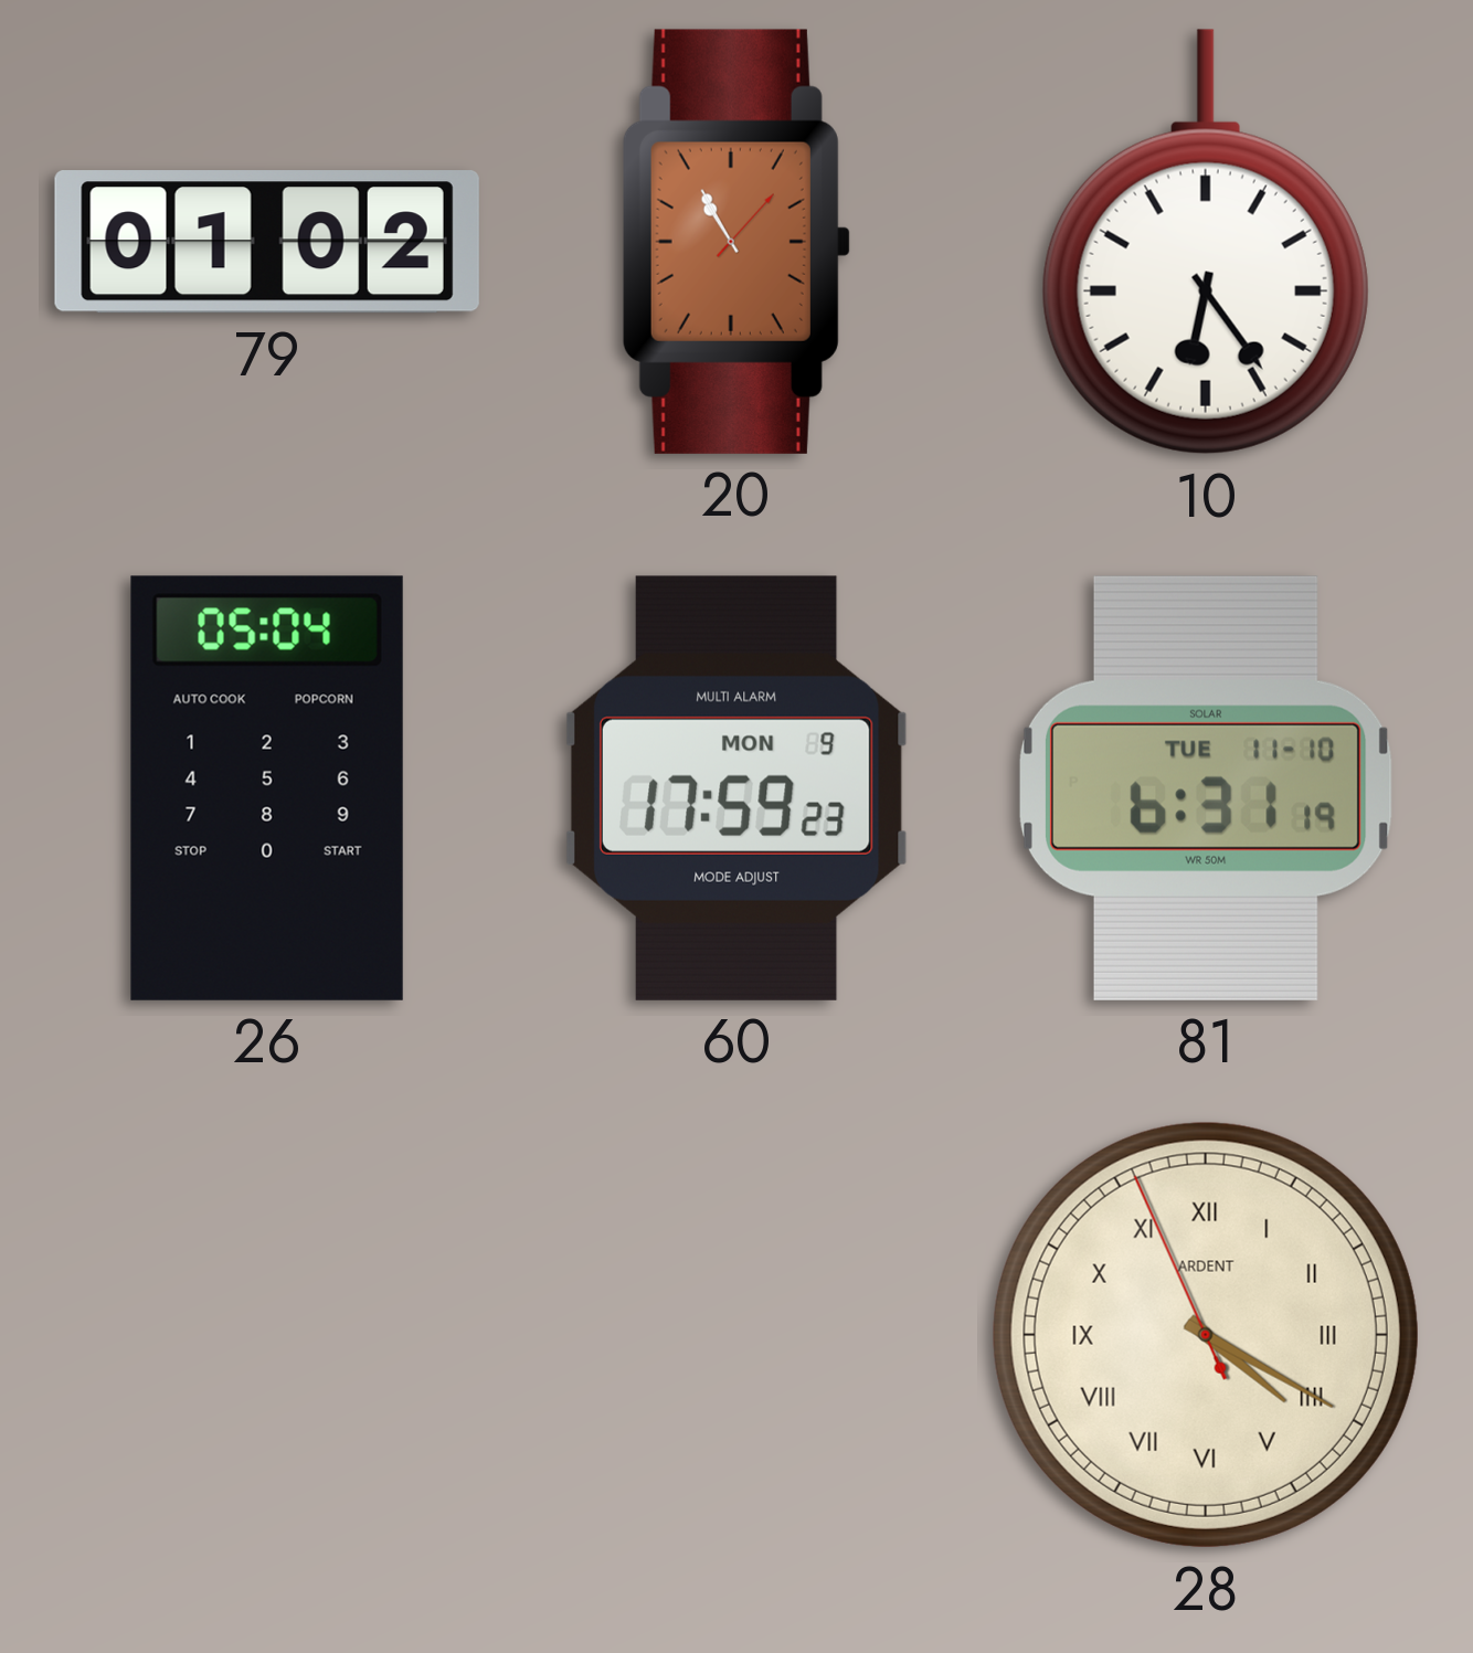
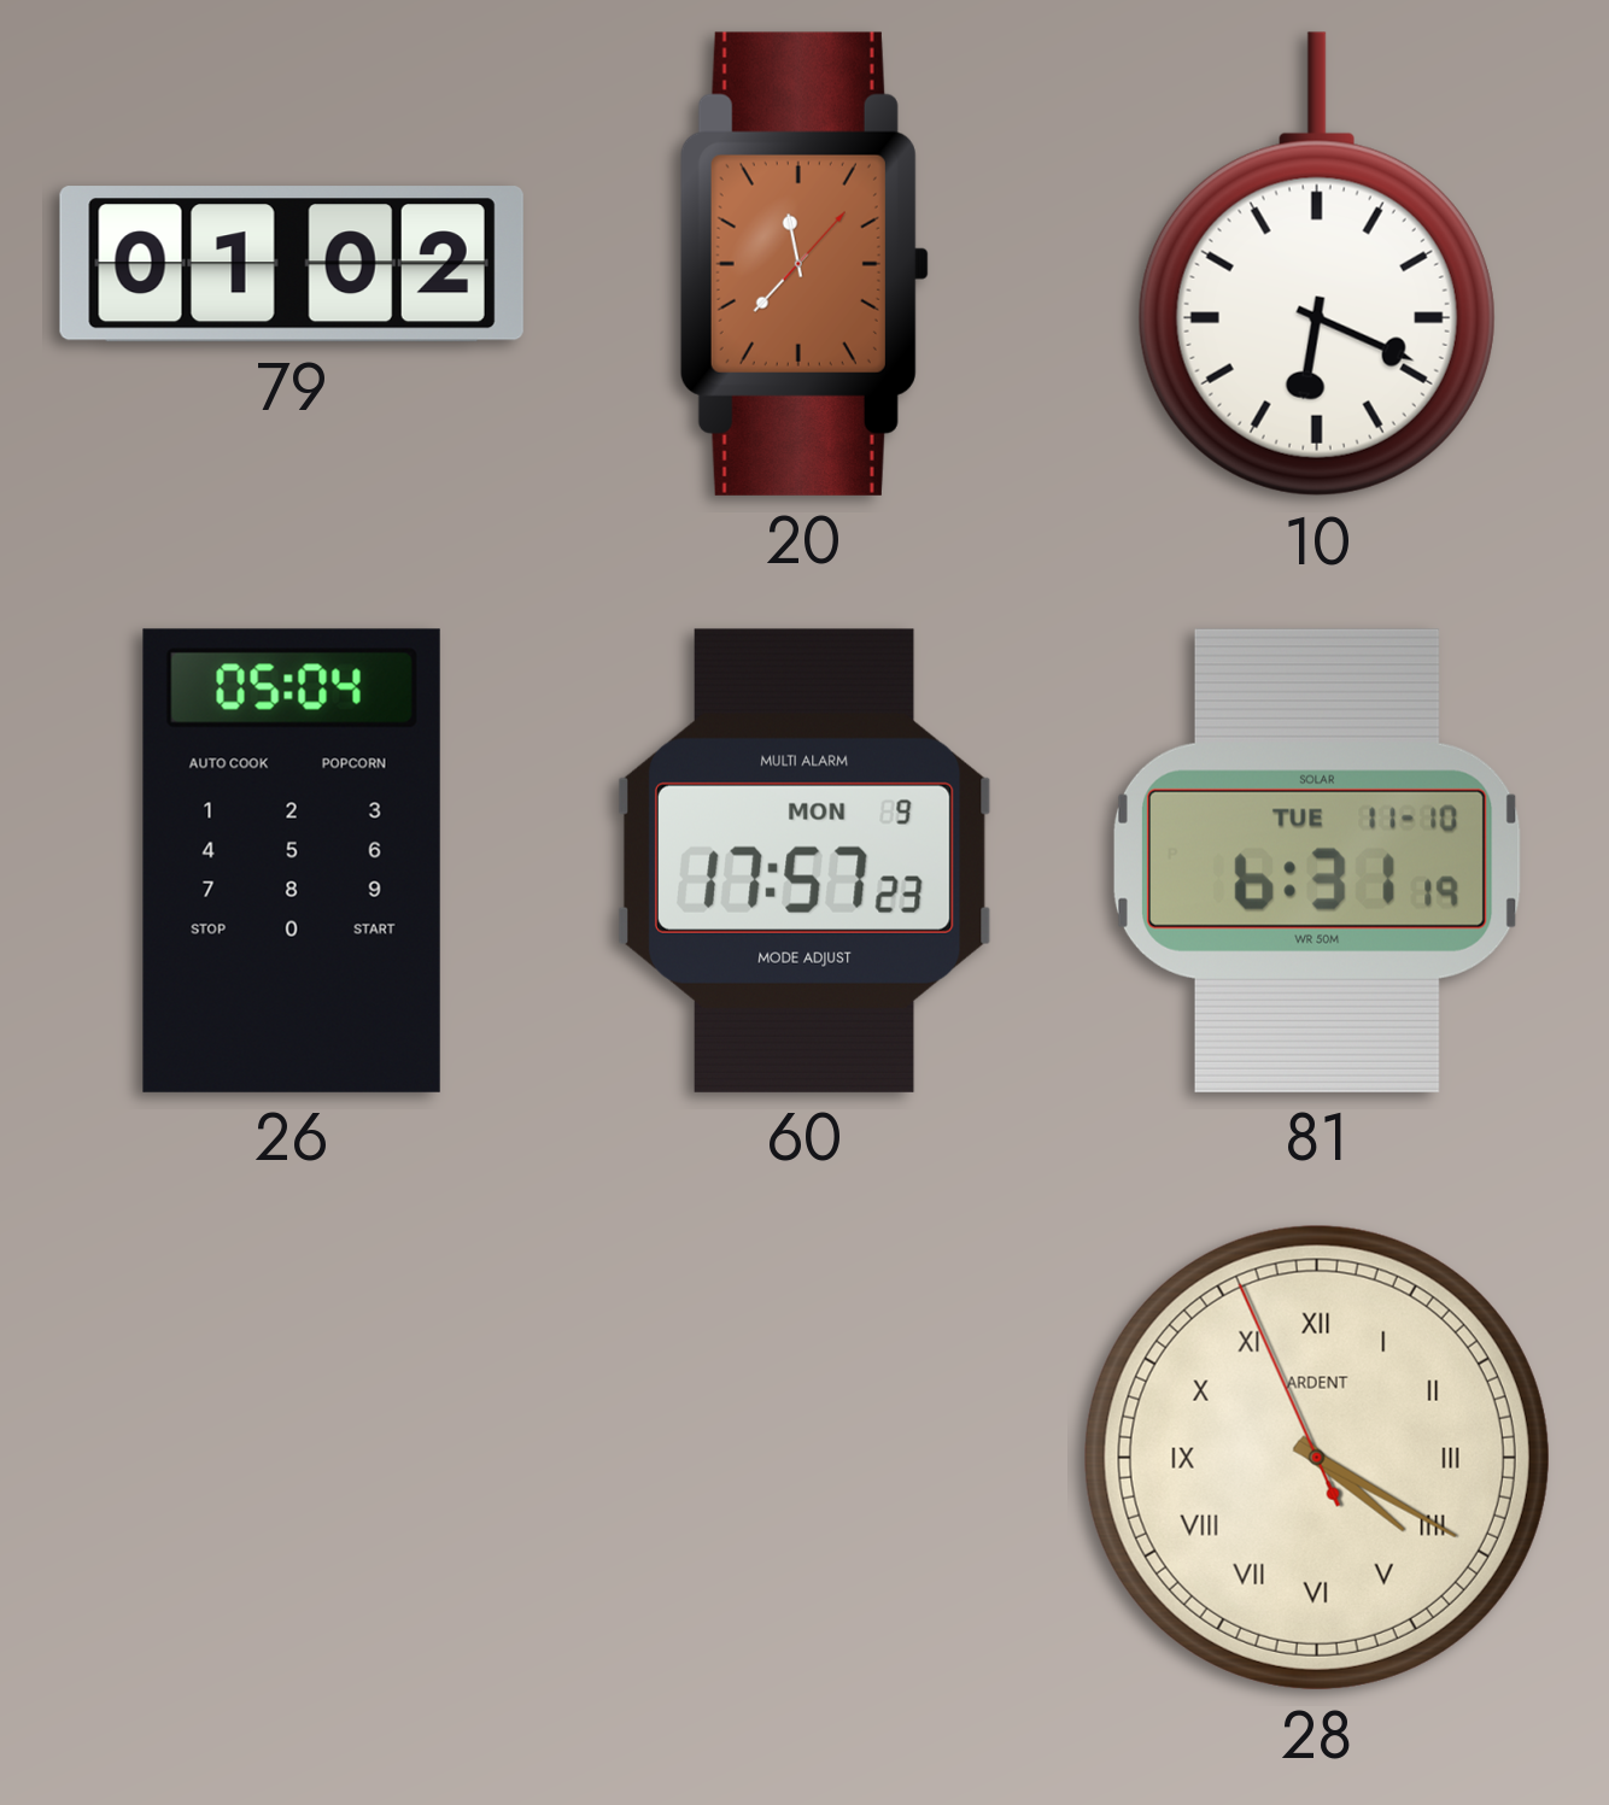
20: 10:55 -> 11:37
10: 6:24 -> 6:19
60: 17:59 -> 17:57
